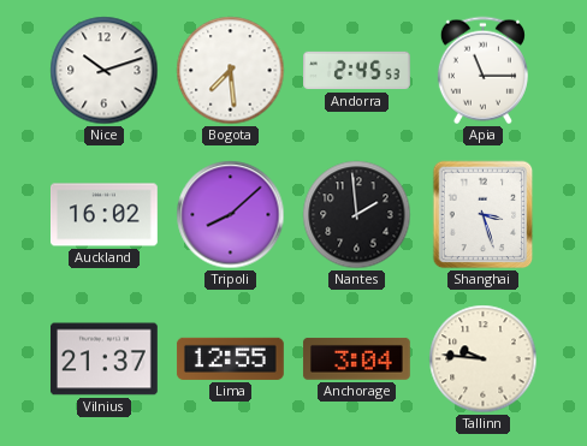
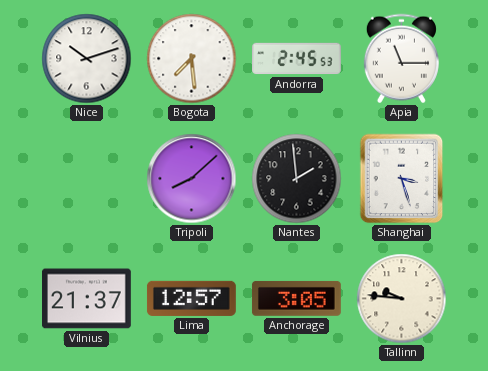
Auckland: 16:02 -> none
Lima: 12:55 -> 12:57
Anchorage: 3:04 -> 3:05
